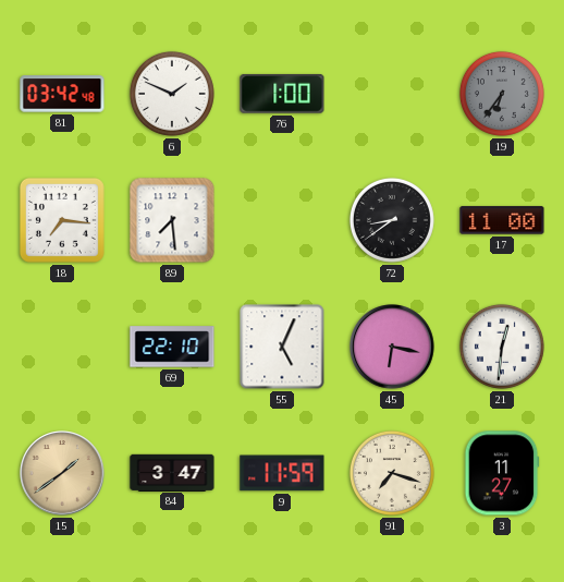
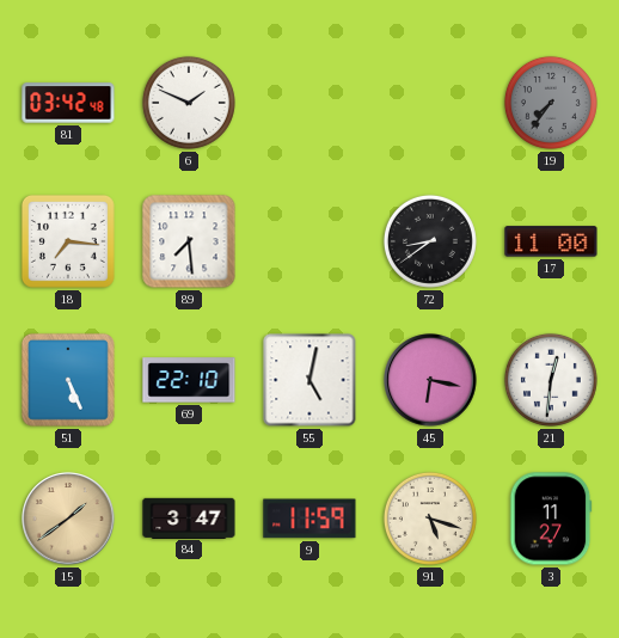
76: 1:00 -> none
19: 6:36 -> 7:36
51: none -> 5:26
55: 5:04 -> 5:02
91: 7:18 -> 5:18
